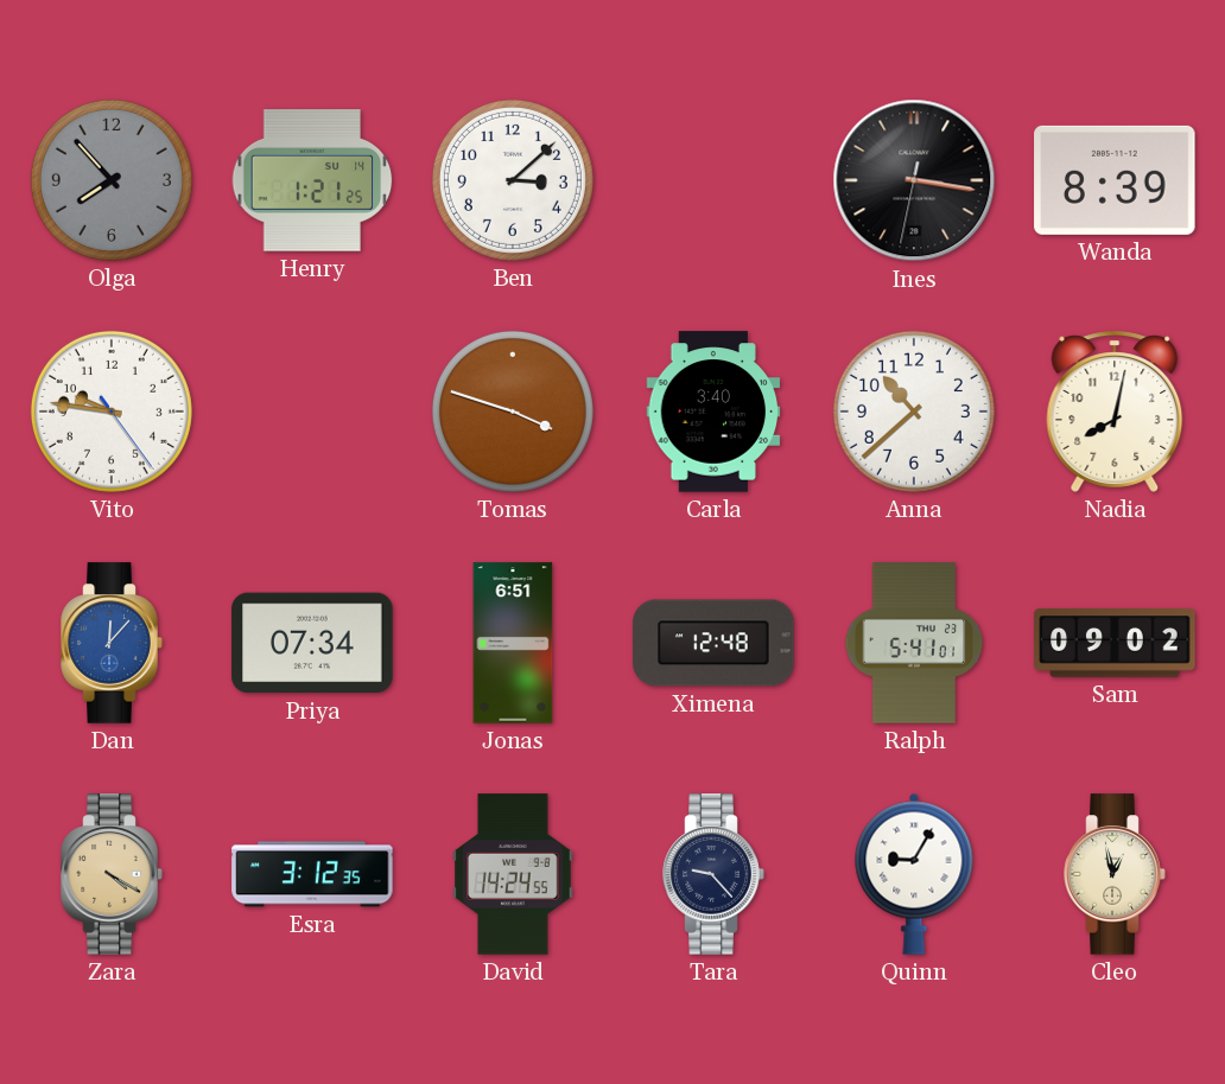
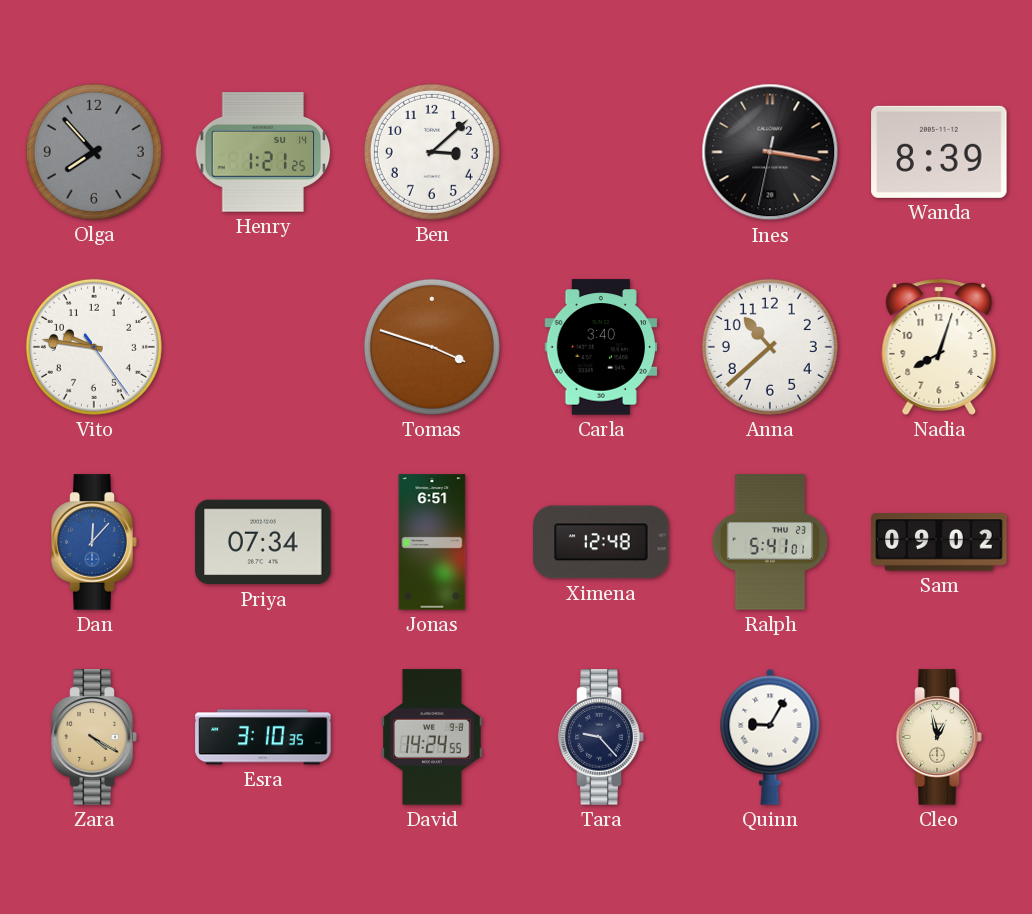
Nadia: 8:02 -> 8:03
Esra: 3:12 -> 3:10
